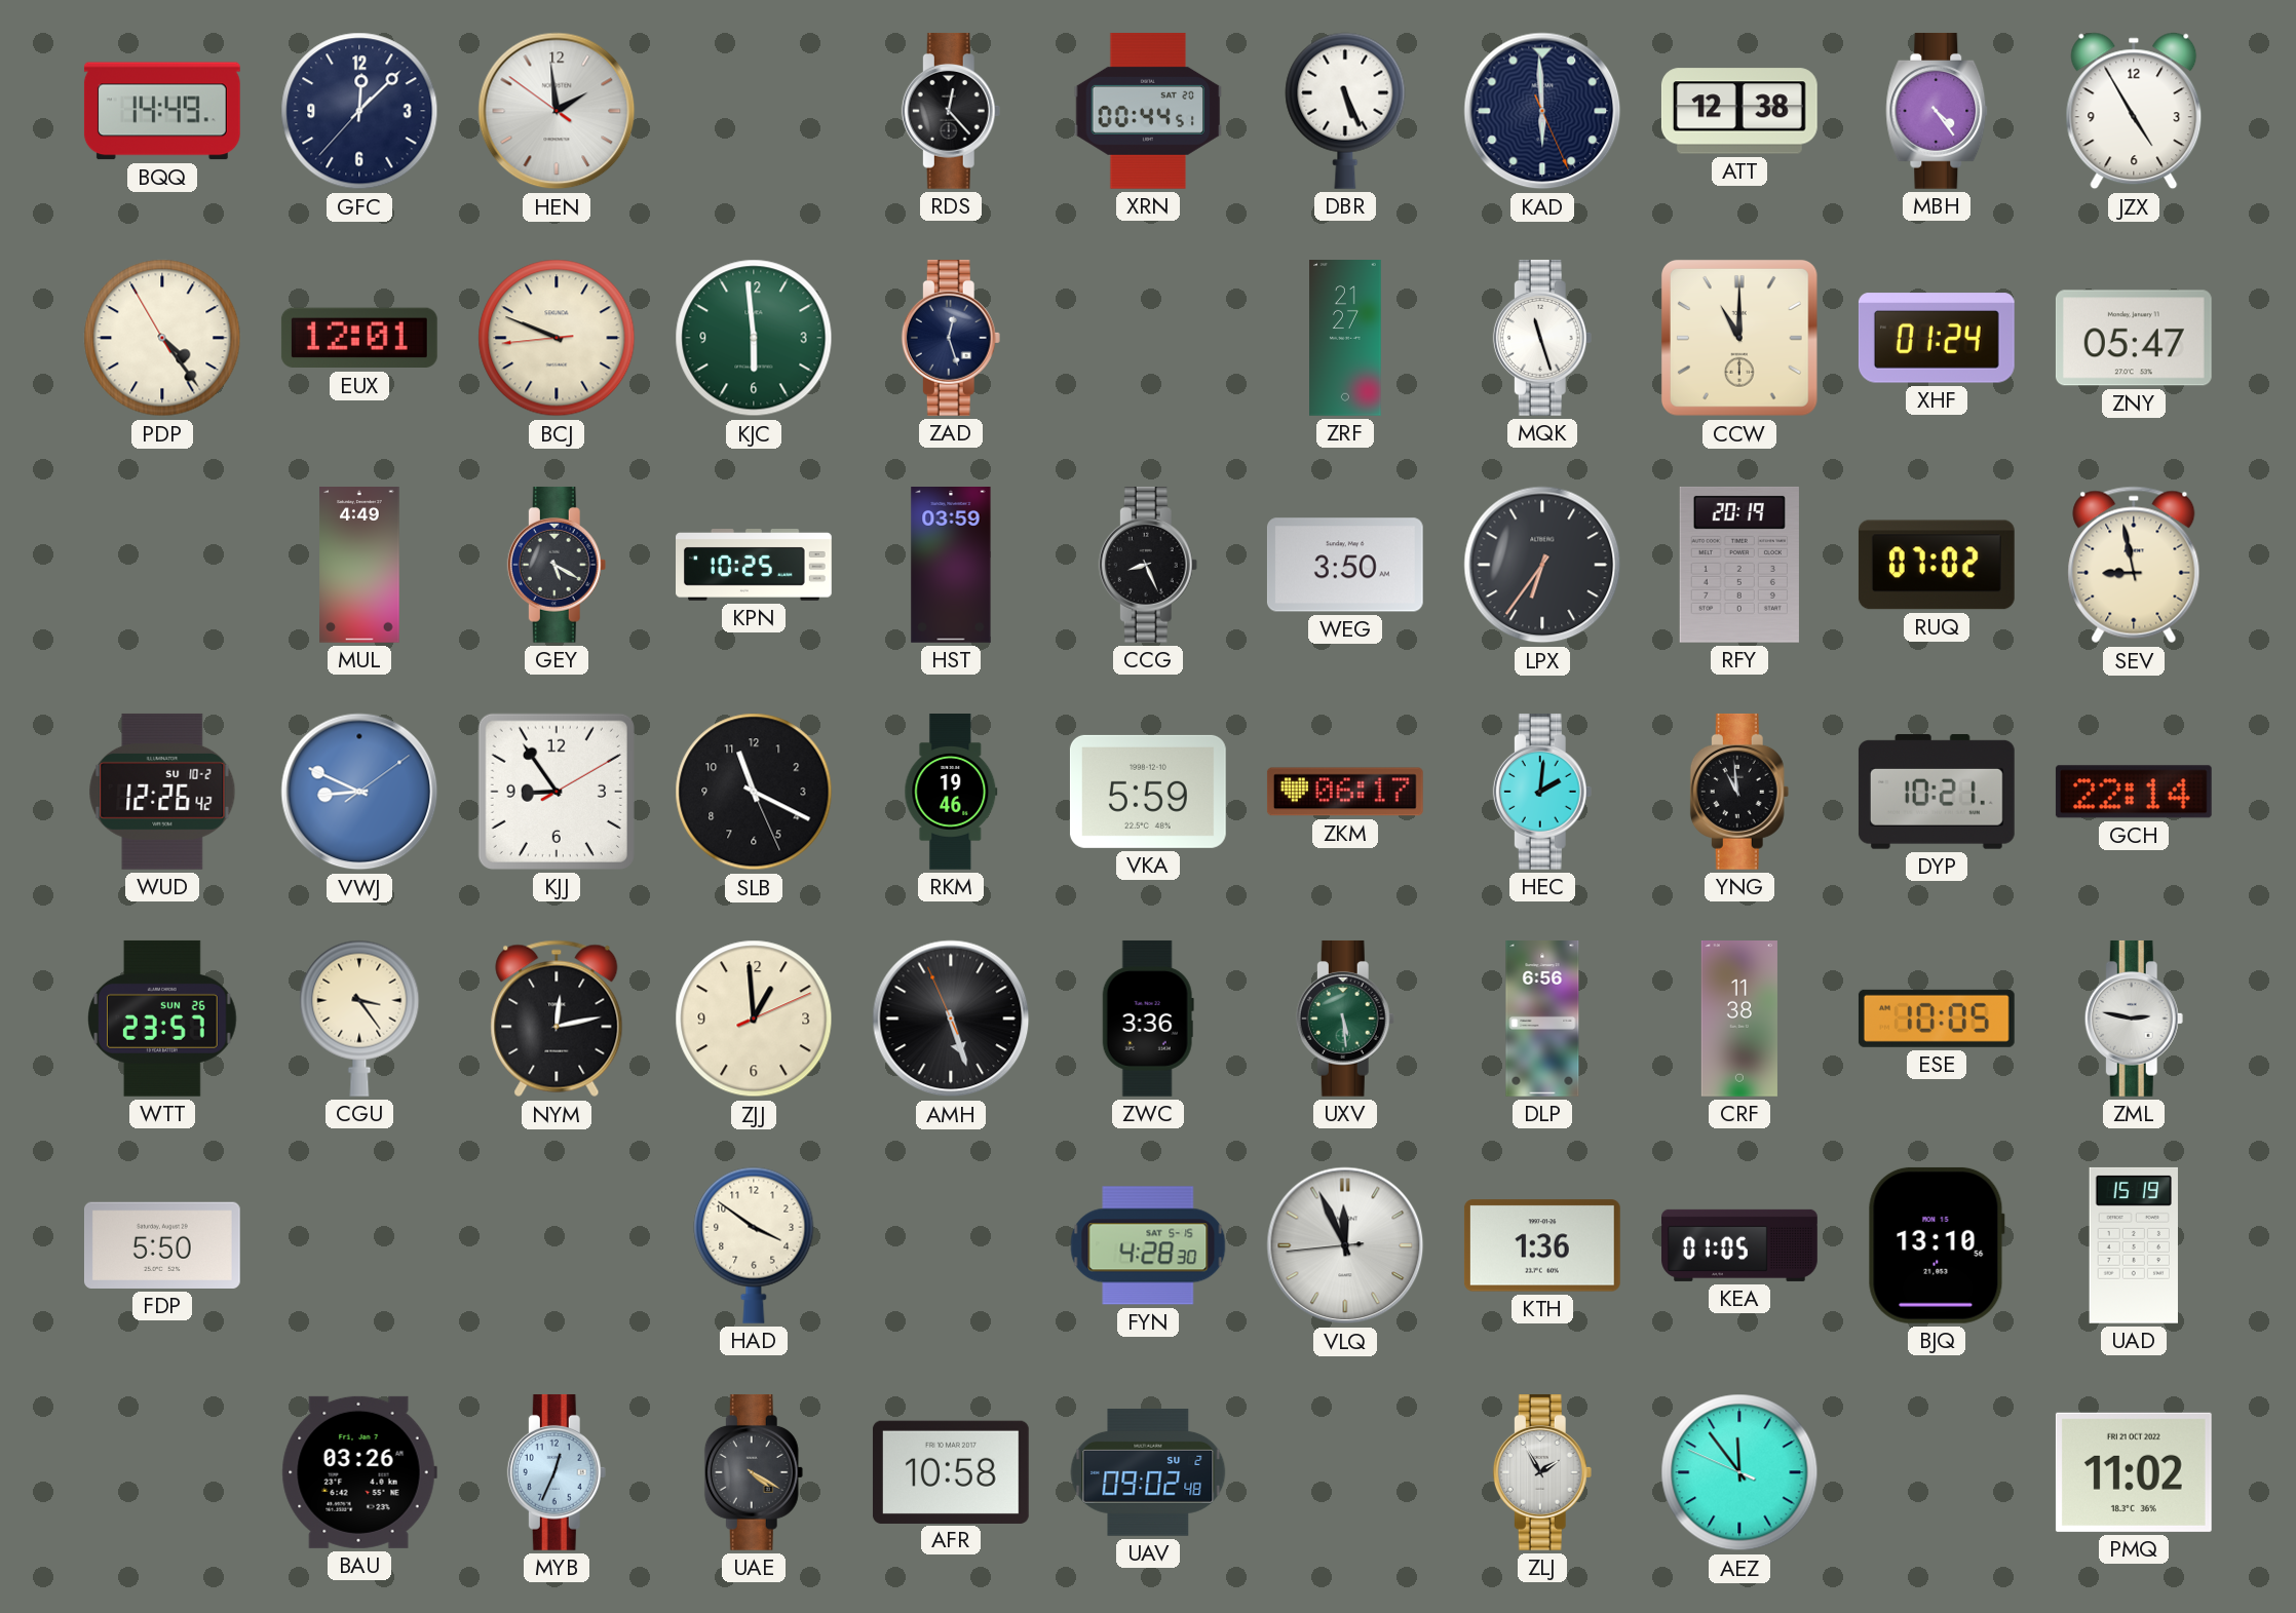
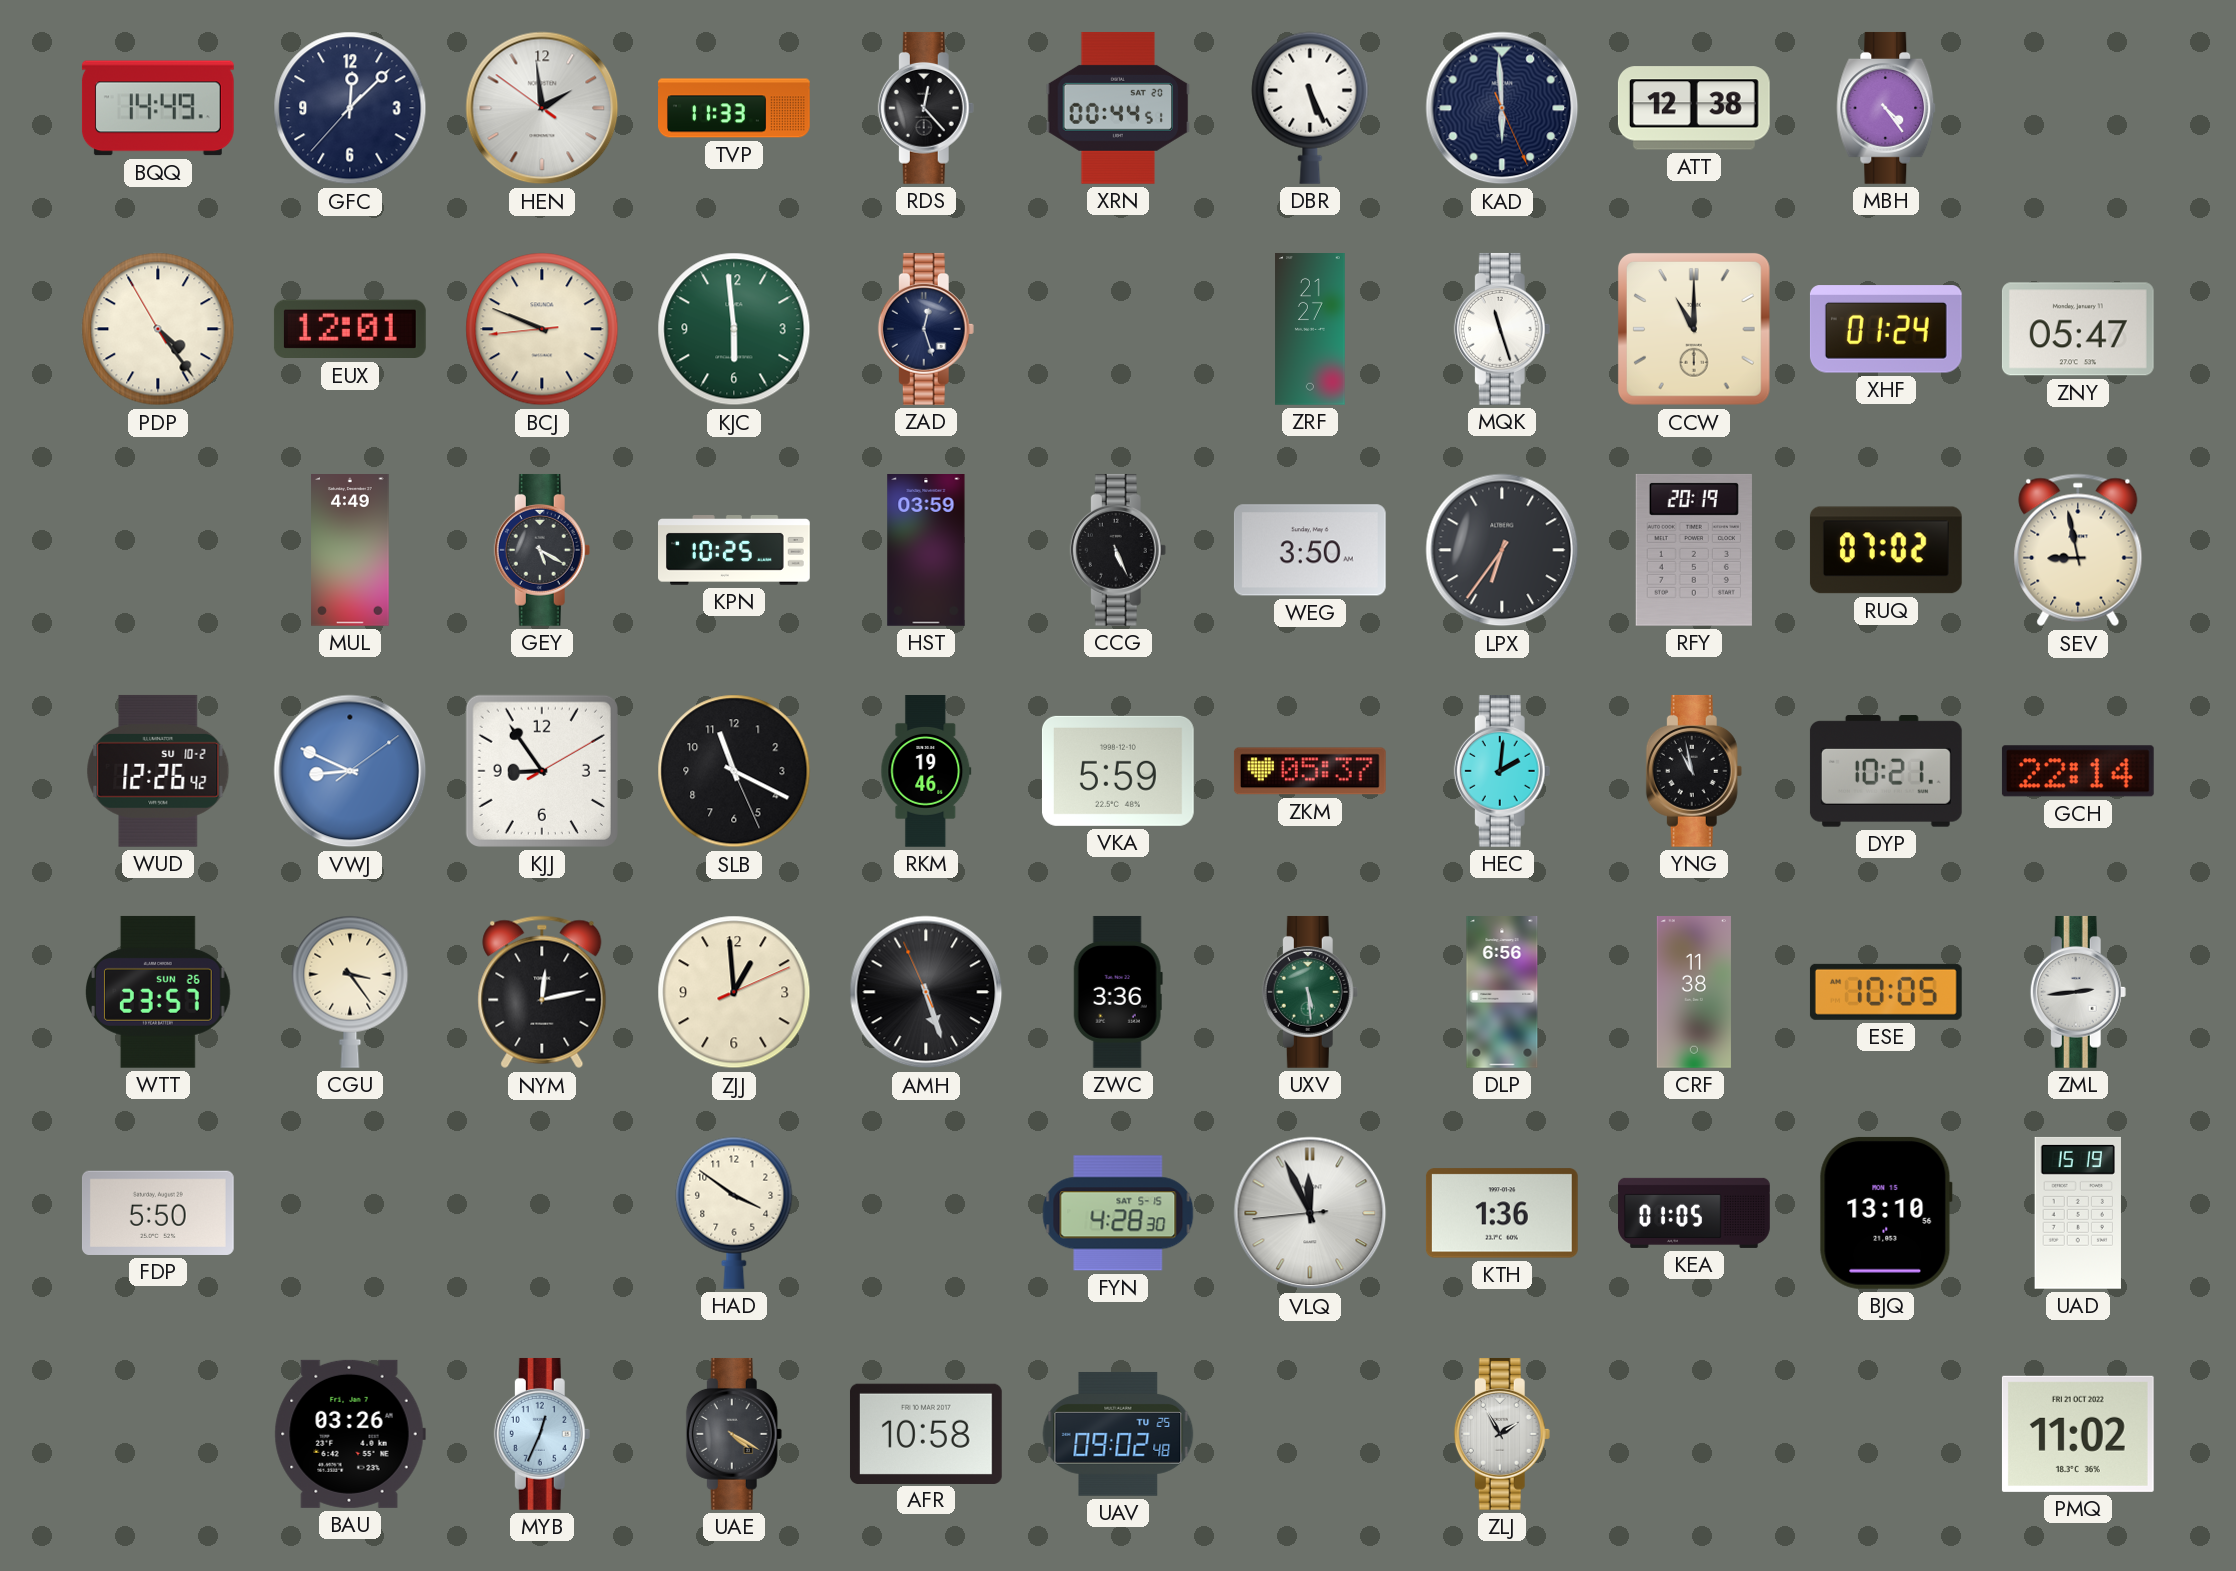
TVP: none -> 11:33
JZX: 4:55 -> none
CCG: 8:26 -> 5:26
ZKM: 06:17 -> 05:37
YNG: 10:59 -> 10:58
ZML: 2:47 -> 2:44
UAV date: SU 2 -> TU 25
AEZ: 11:53 -> none
